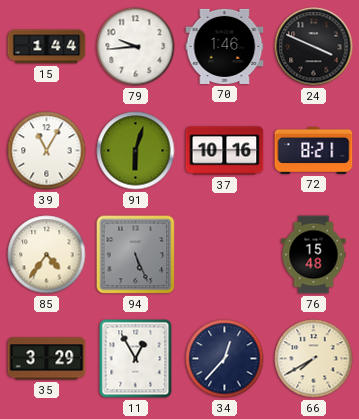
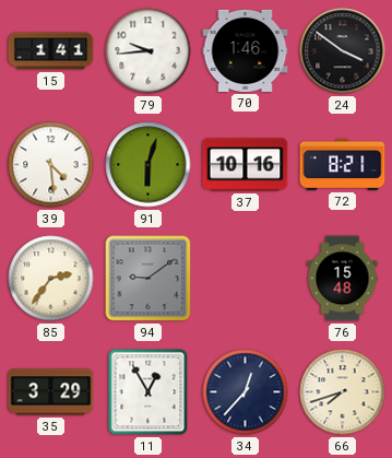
15: 1:44 -> 1:41
24: 3:49 -> 3:51
39: 11:05 -> 4:29
85: 4:36 -> 2:36
94: 5:26 -> 9:09
66: 7:40 -> 7:42
